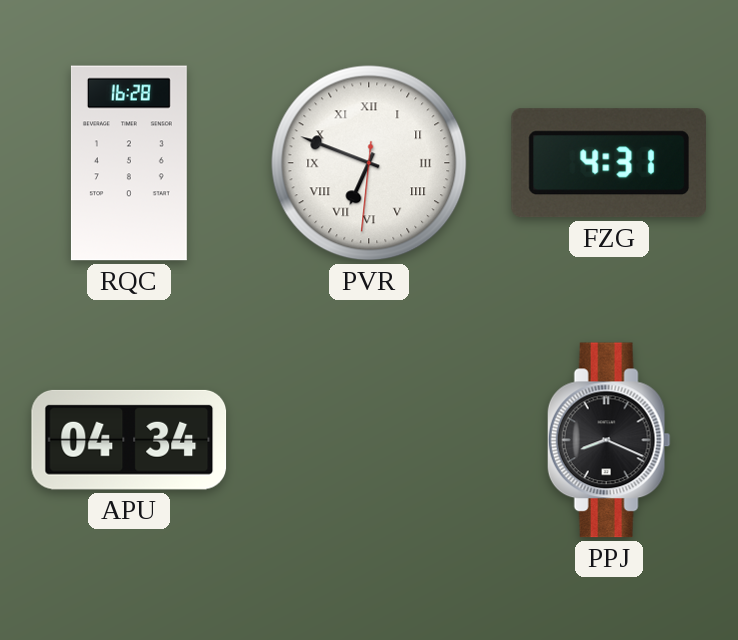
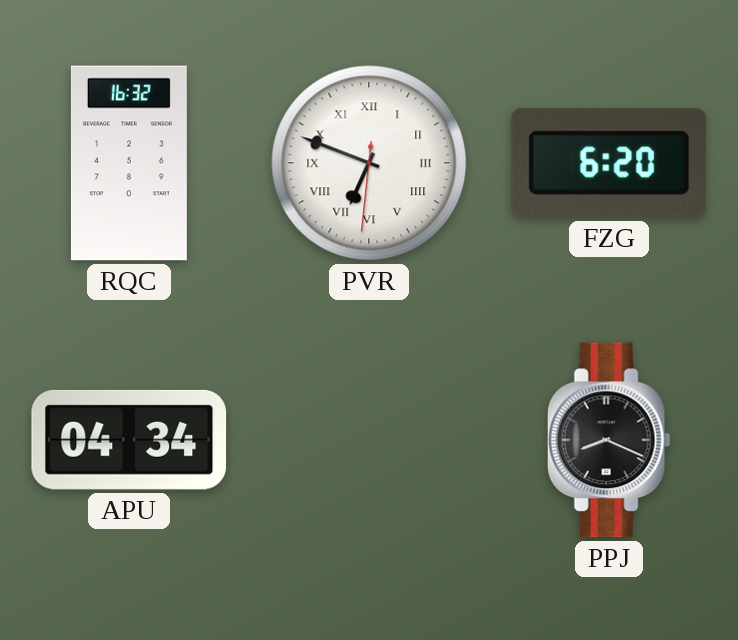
RQC: 16:28 -> 16:32
FZG: 4:31 -> 6:20
